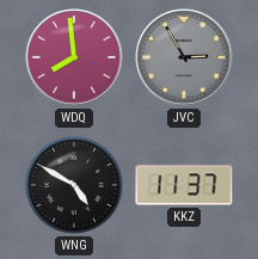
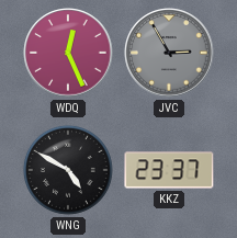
WDQ: 7:59 -> 12:26
KKZ: 11:37 -> 23:37
